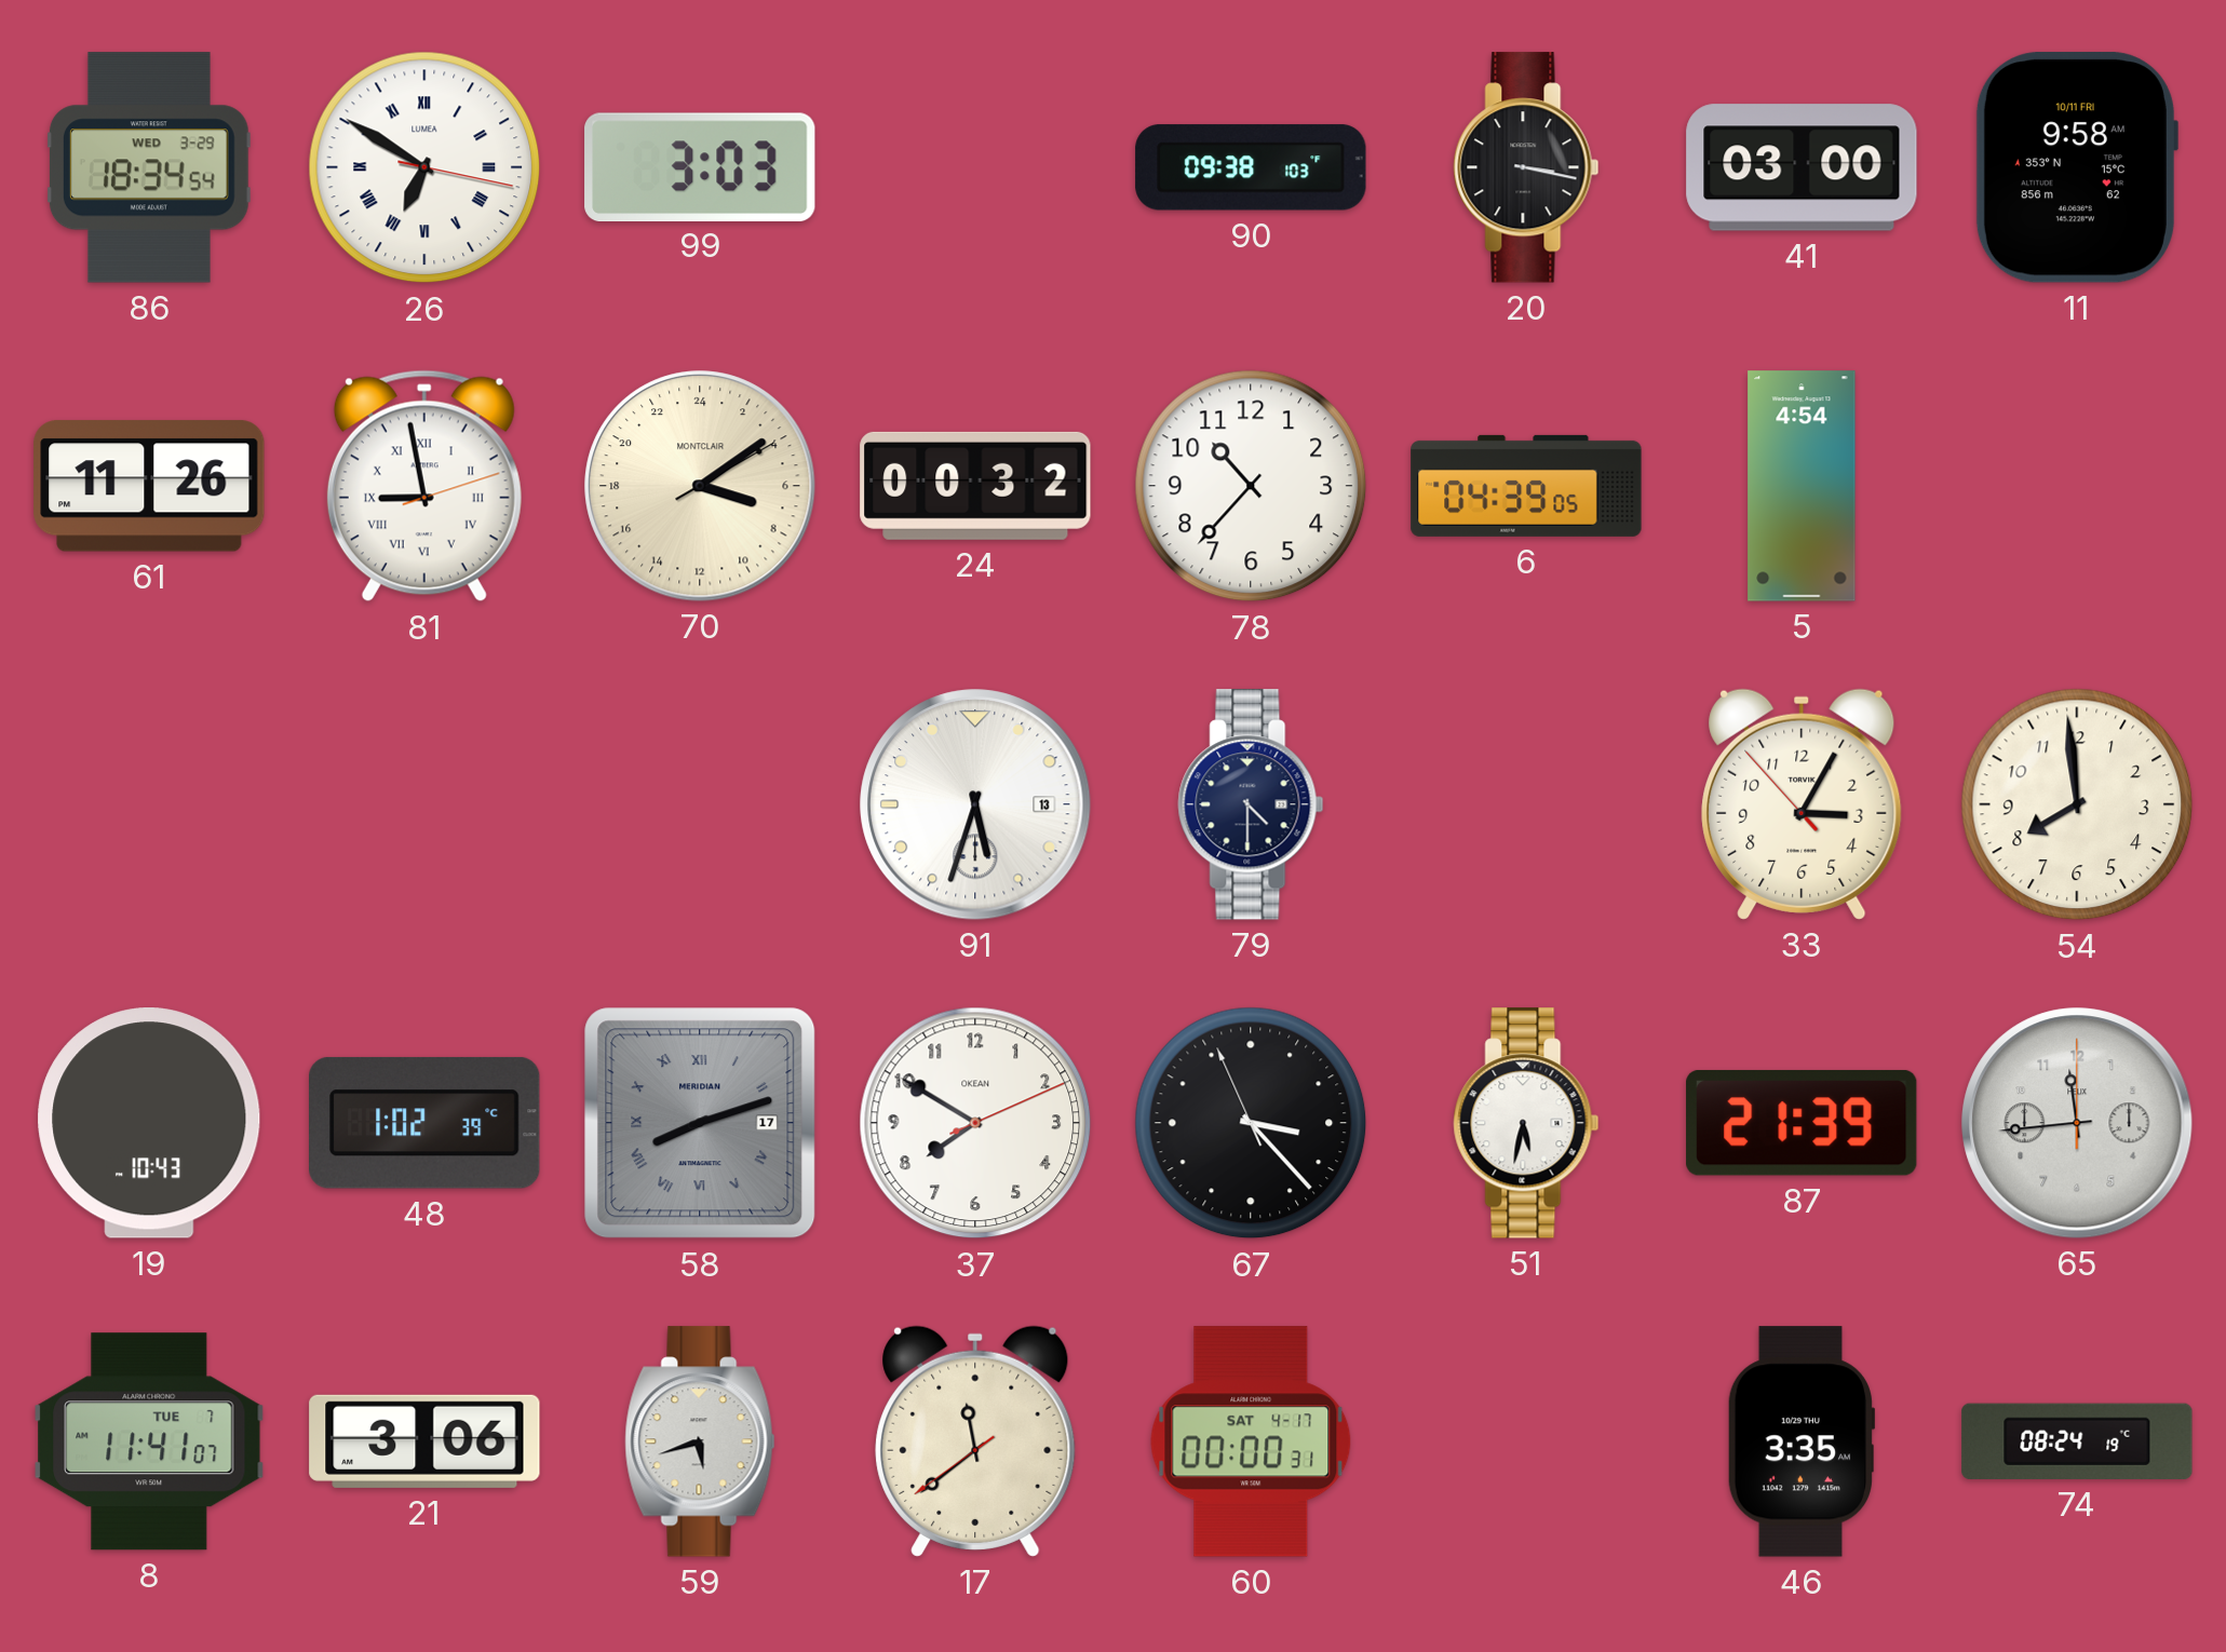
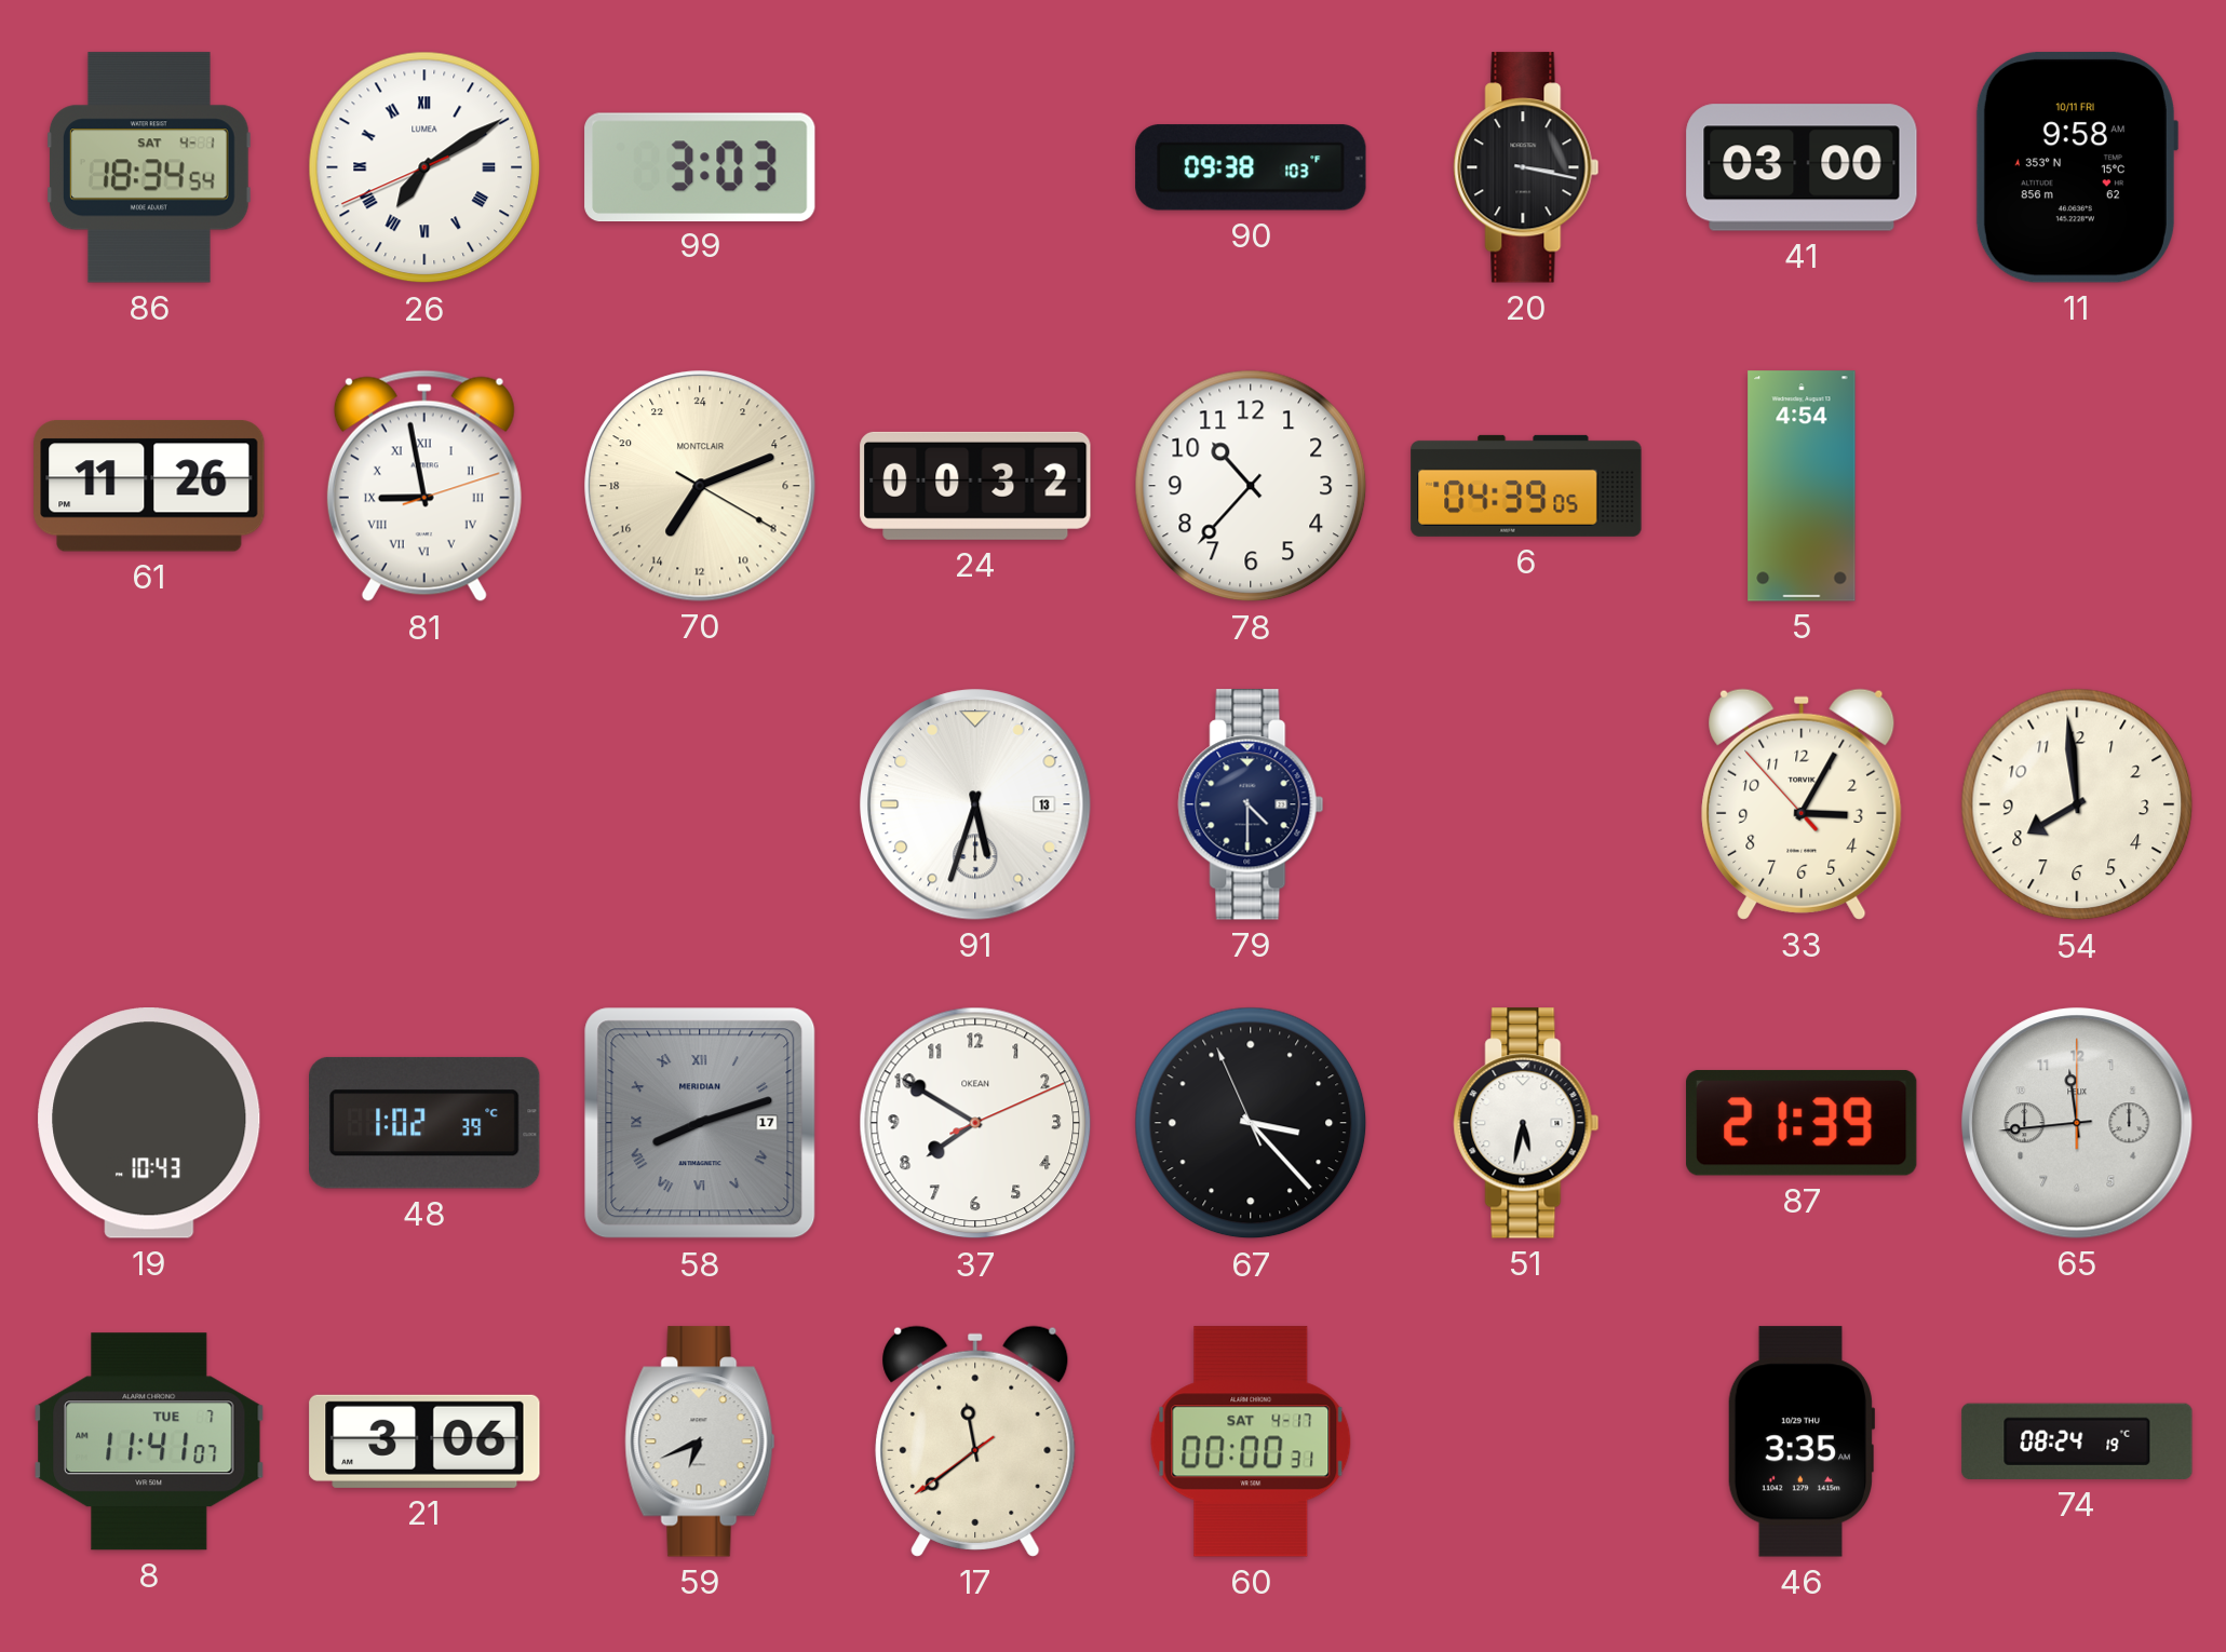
86 date: WED 3-29 -> SAT 4-1
26: 6:50 -> 7:09
70: 7:09 -> 14:11
59: 5:42 -> 6:41
